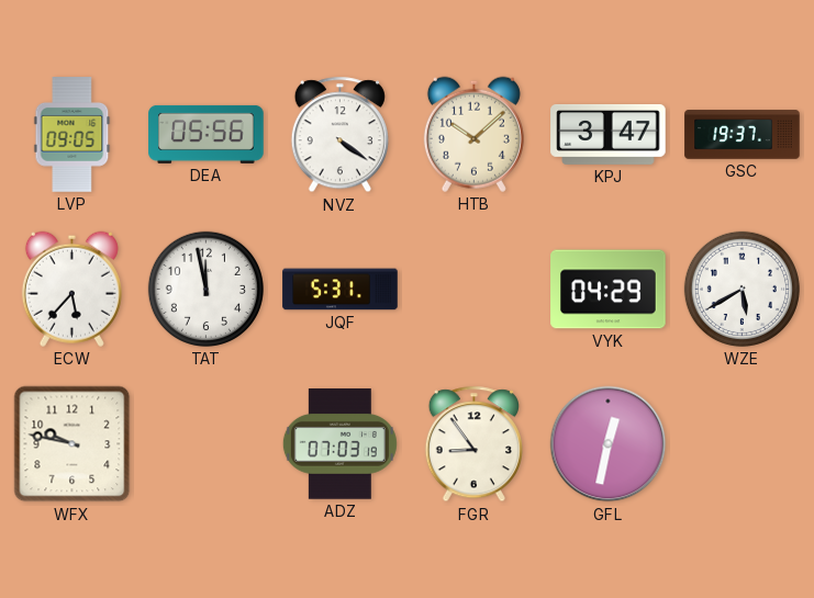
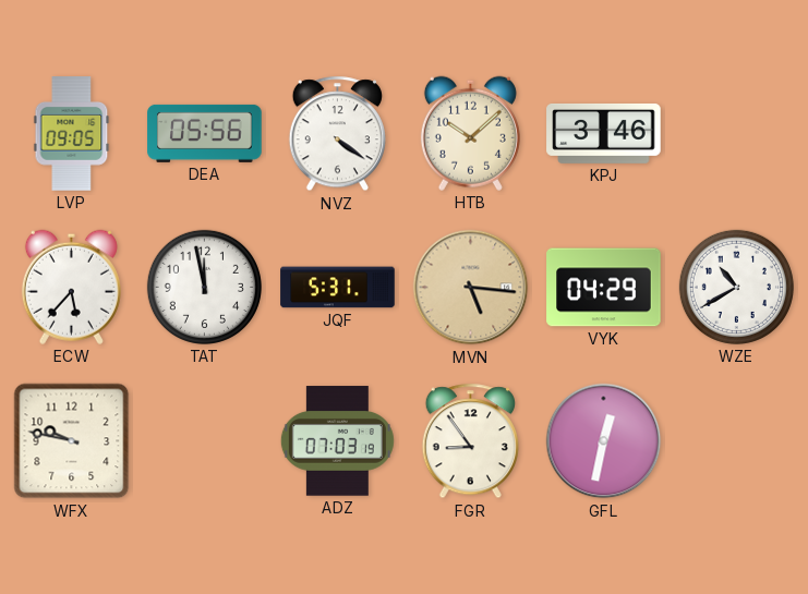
KPJ: 3:47 -> 3:46
GSC: 19:37 -> none
MVN: none -> 5:16
WZE: 5:40 -> 10:40
